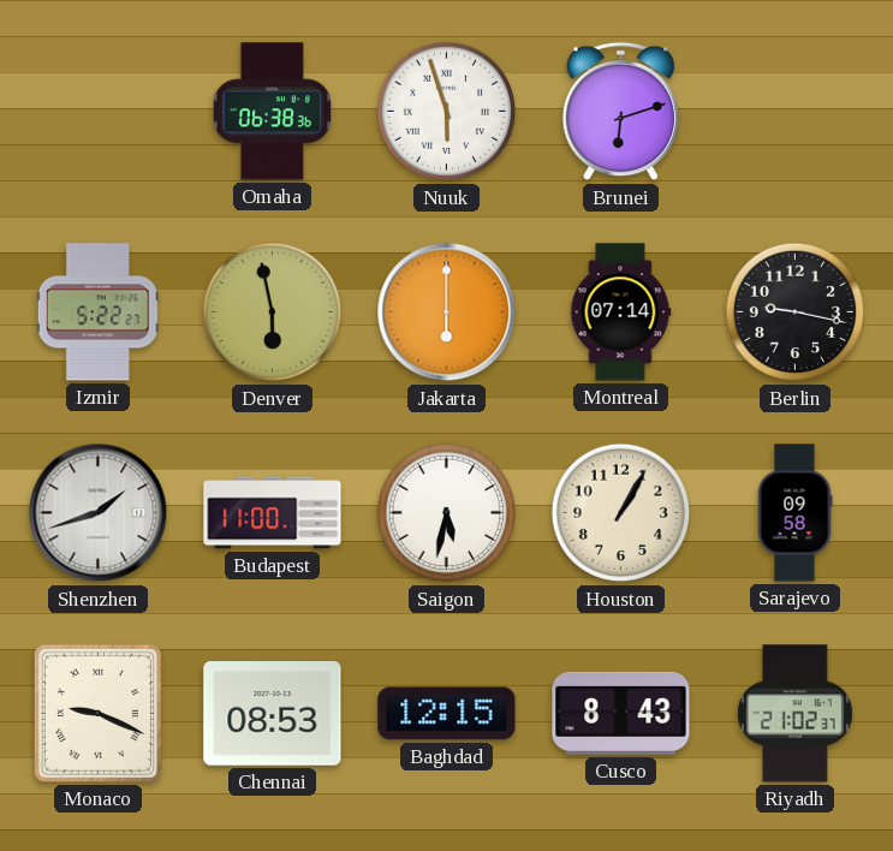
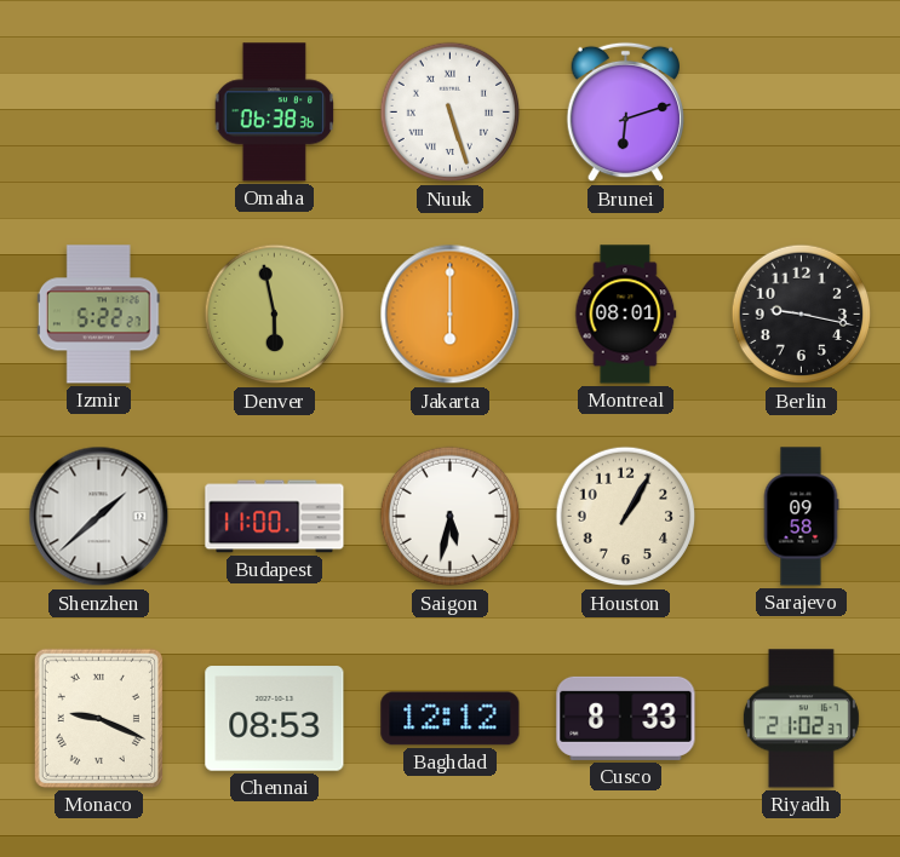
Nuuk: 5:57 -> 5:27
Montreal: 07:14 -> 08:01
Shenzhen: 1:42 -> 1:38
Baghdad: 12:15 -> 12:12
Cusco: 8:43 -> 8:33
